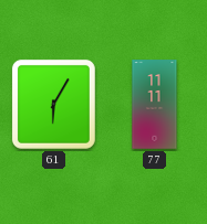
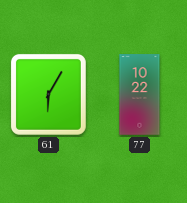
77: 11:11 -> 10:22
